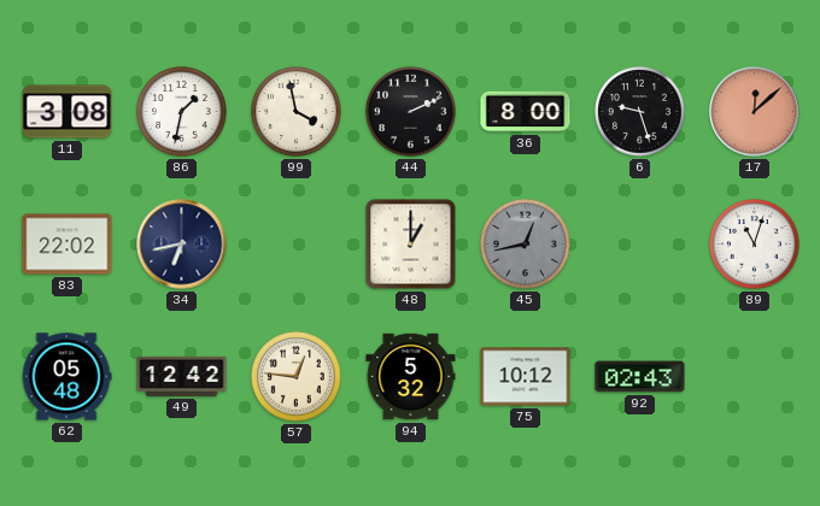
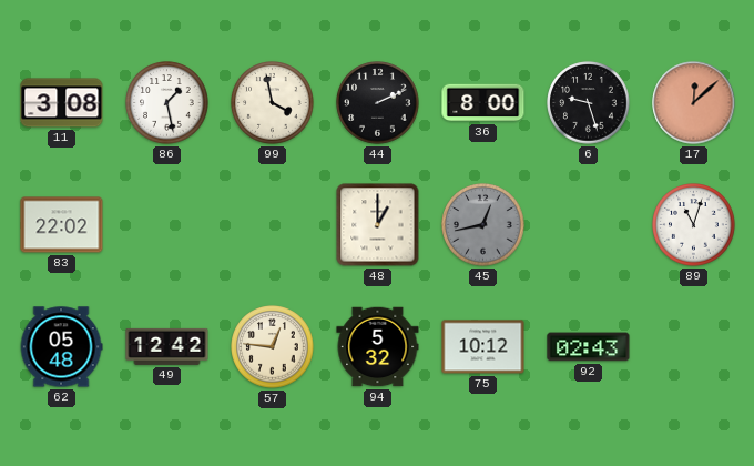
86: 1:32 -> 1:28
34: 6:43 -> none
